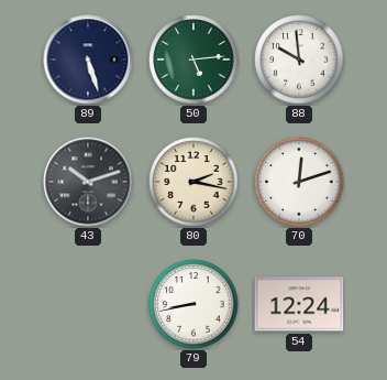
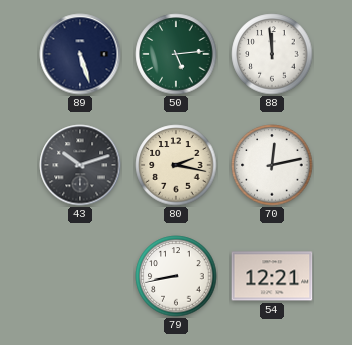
88: 9:59 -> 11:59
70: 12:12 -> 12:13
54: 12:24 -> 12:21
